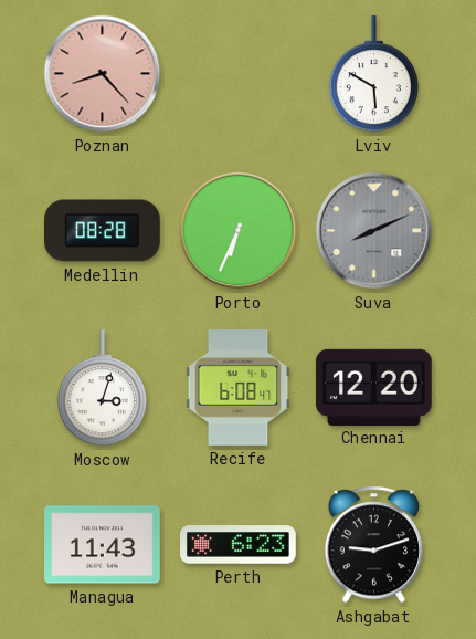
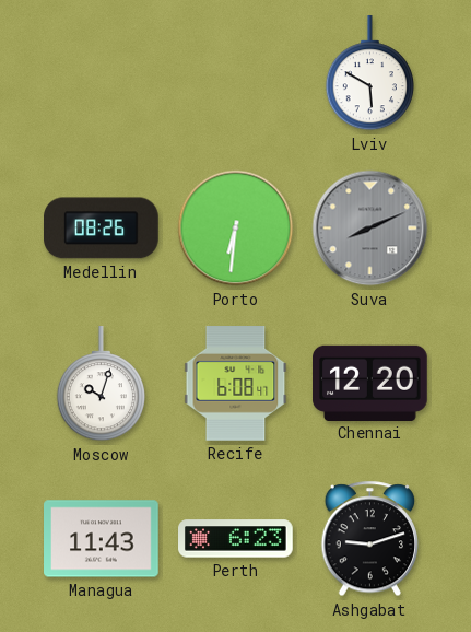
Poznan: 8:23 -> none
Medellin: 08:28 -> 08:26
Porto: 6:34 -> 6:31
Moscow: 3:03 -> 10:03
